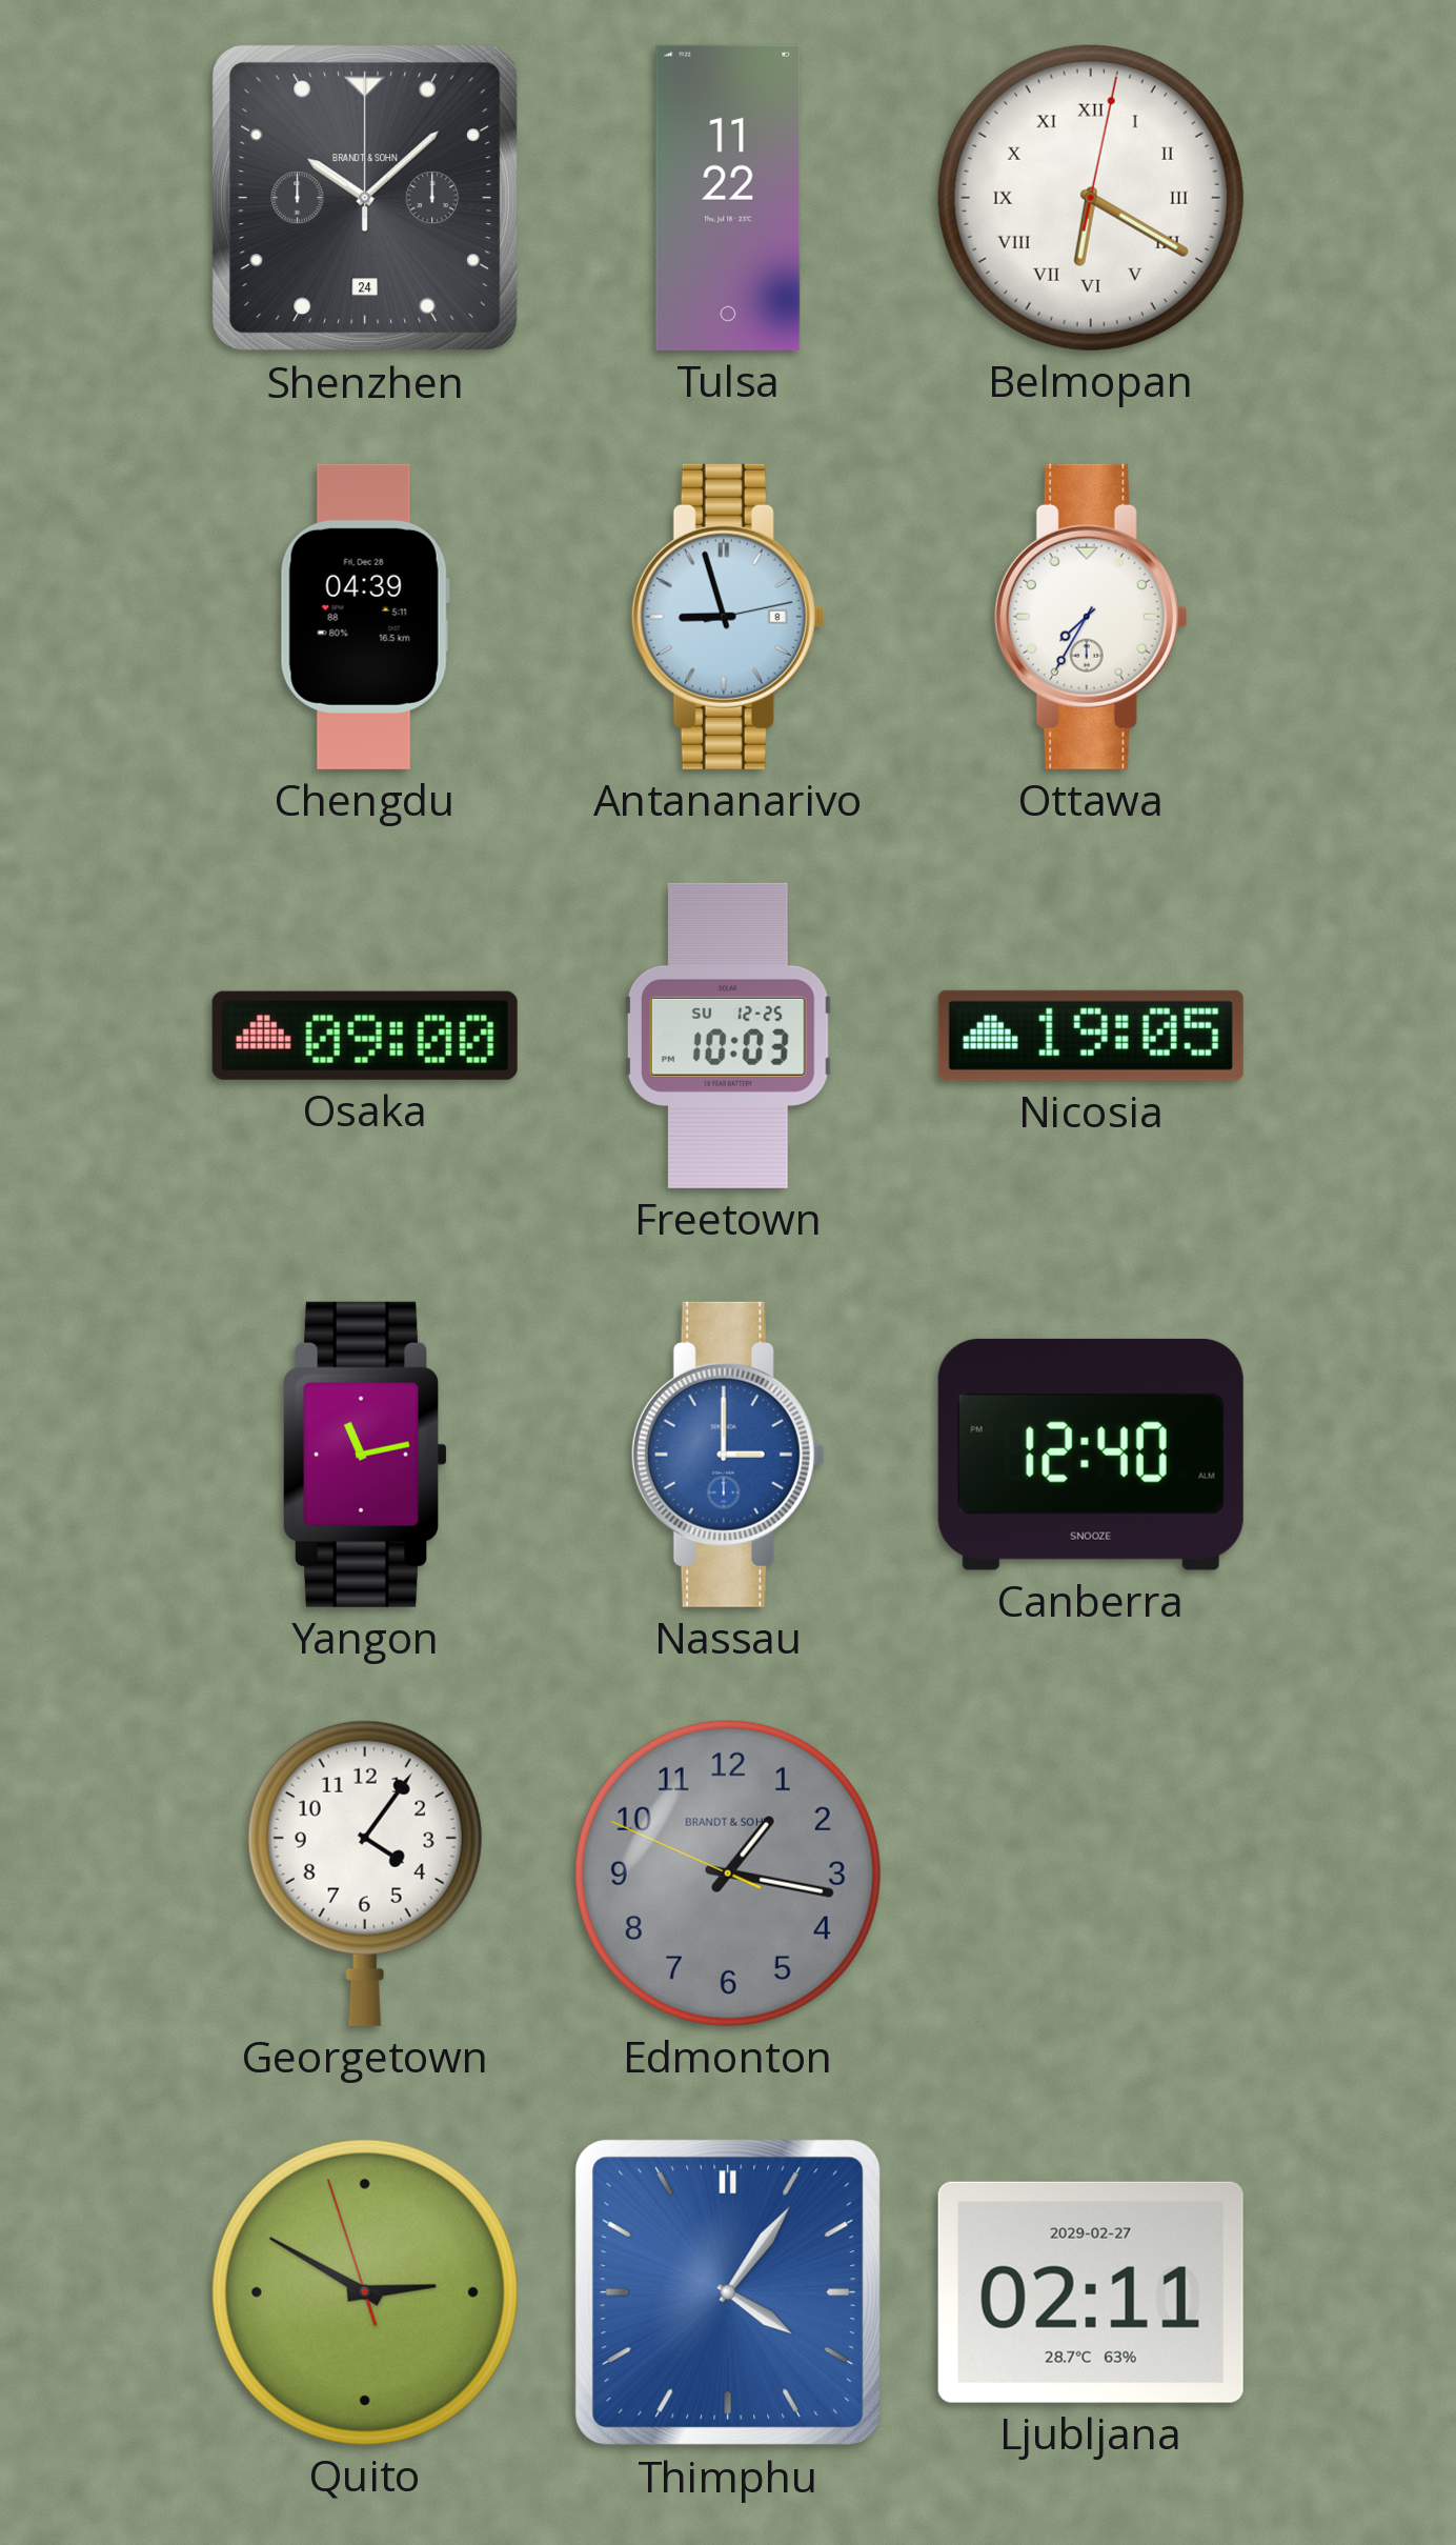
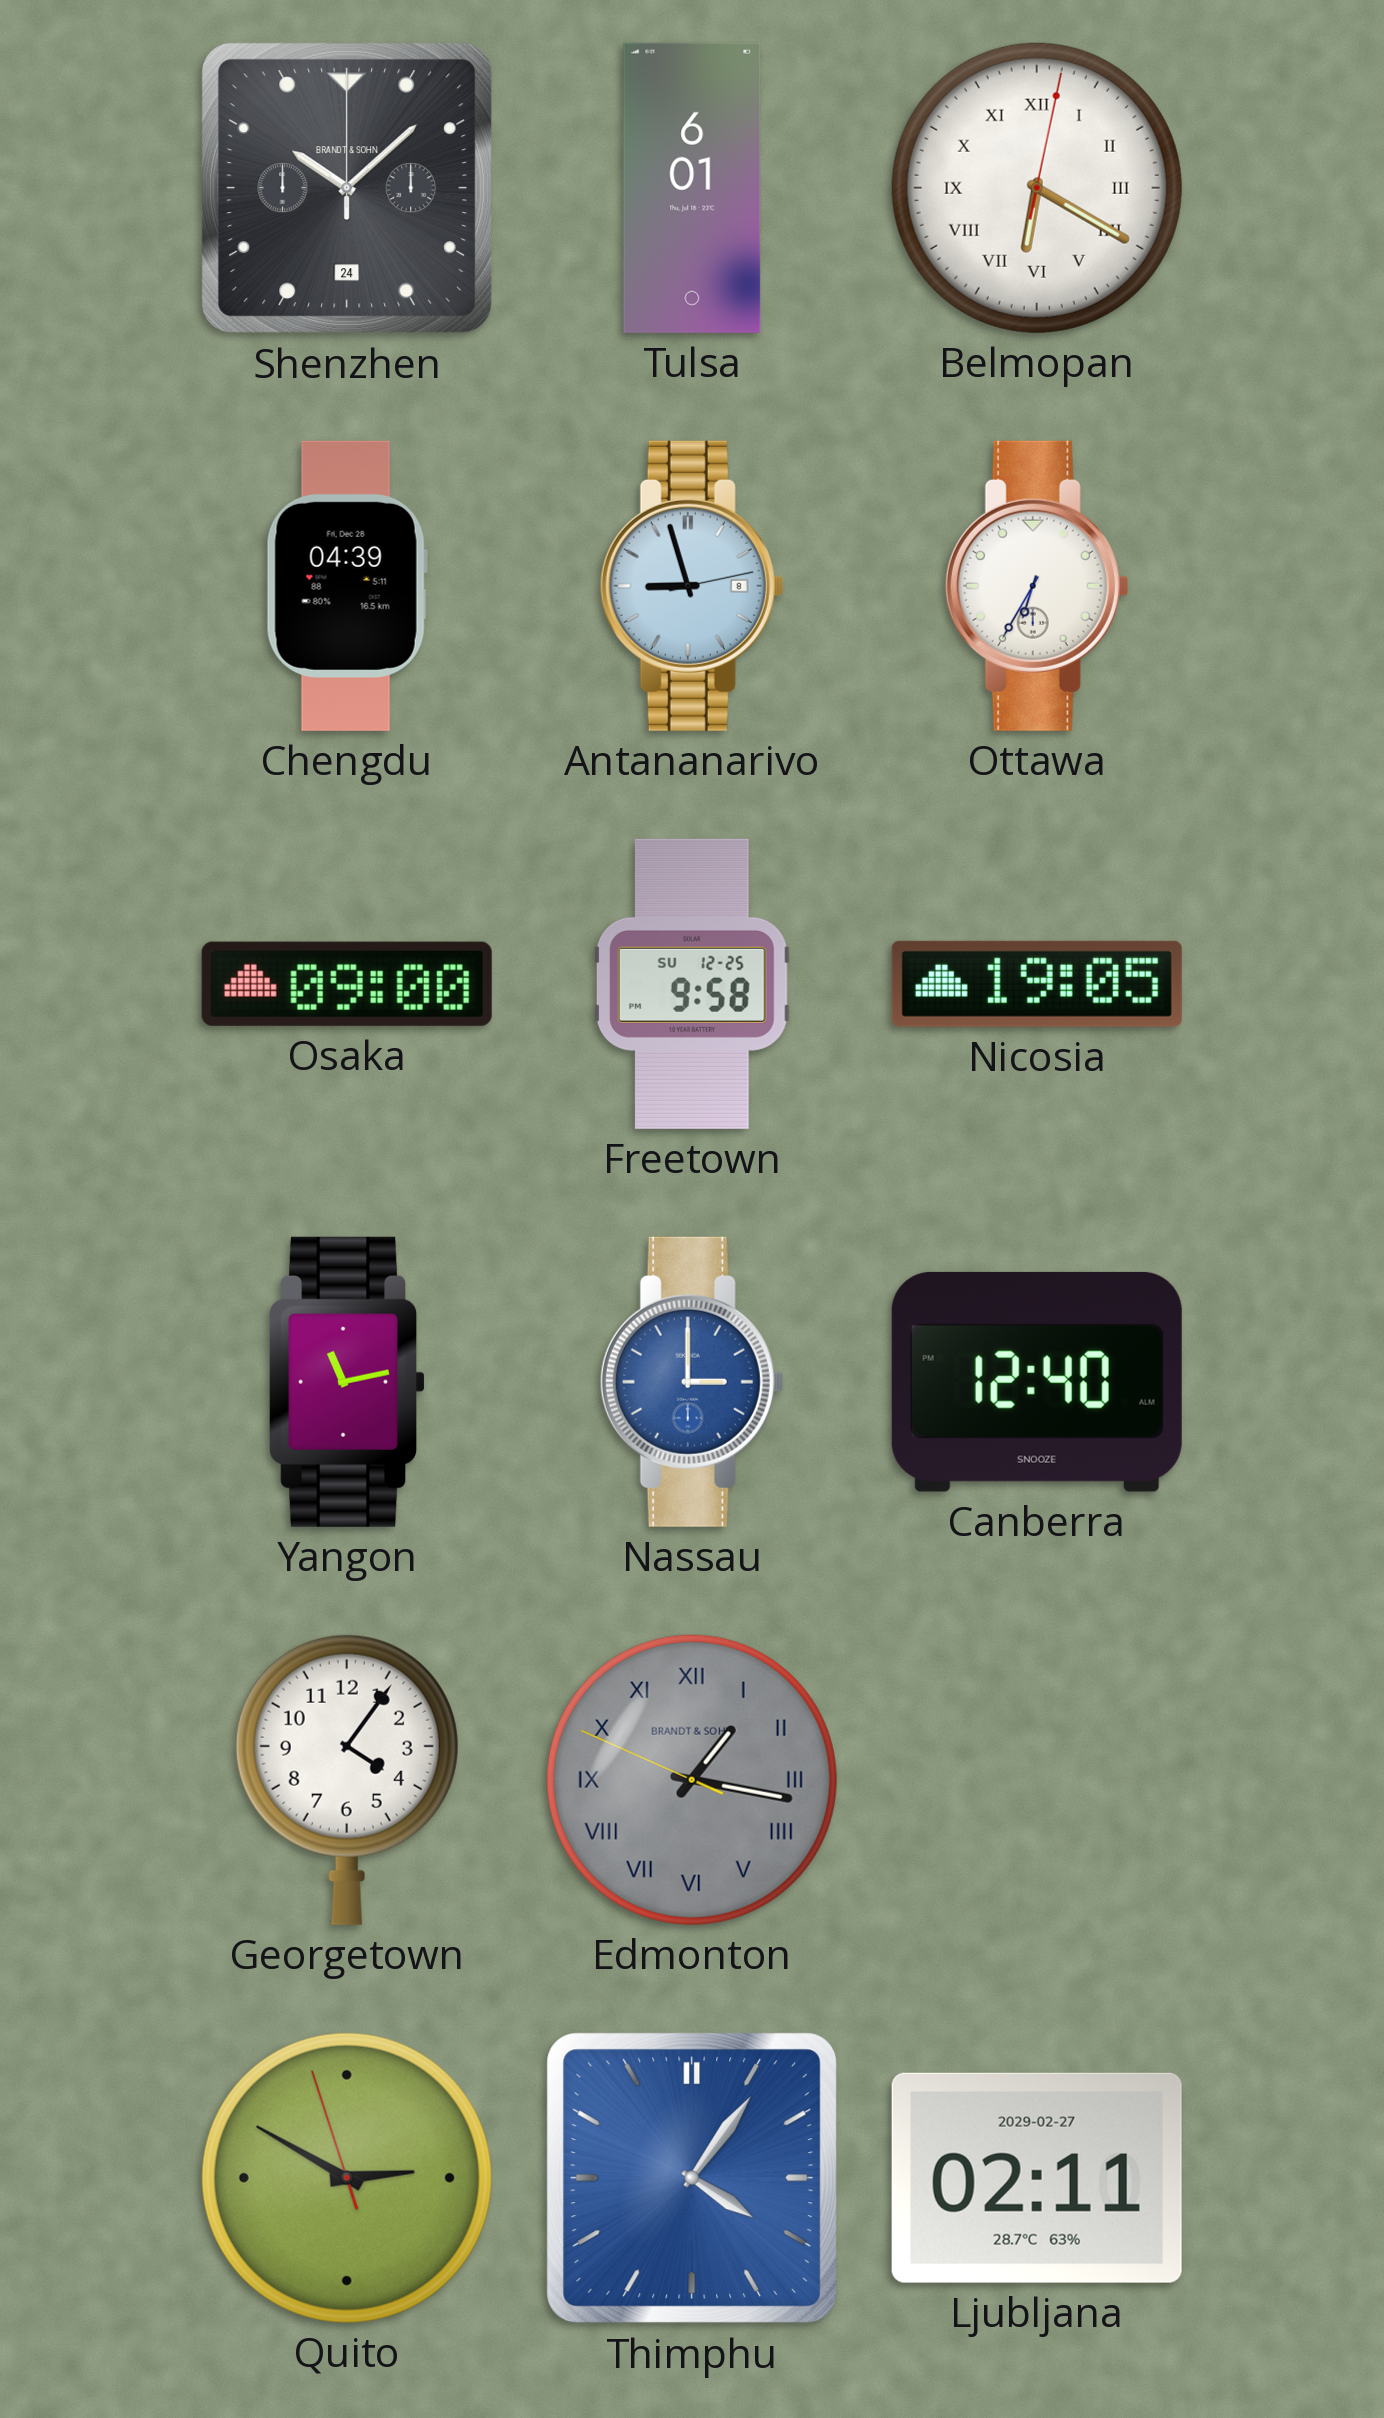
Tulsa: 11:22 -> 6:01
Ottawa: 7:35 -> 6:35
Freetown: 10:03 -> 9:58
Edmonton numerals: Arabic -> Roman
